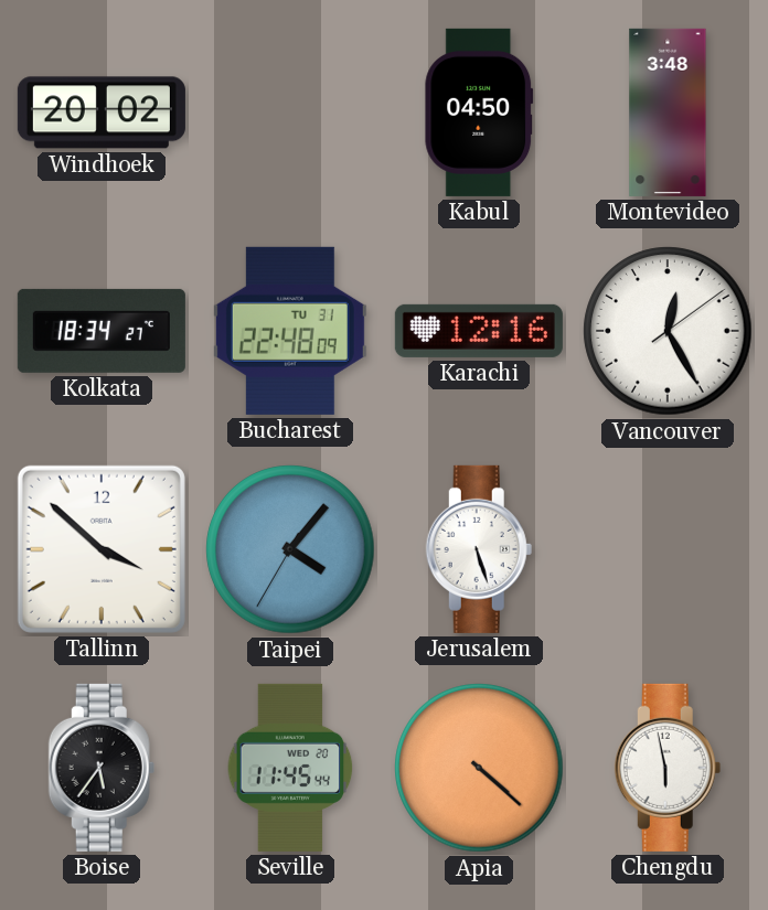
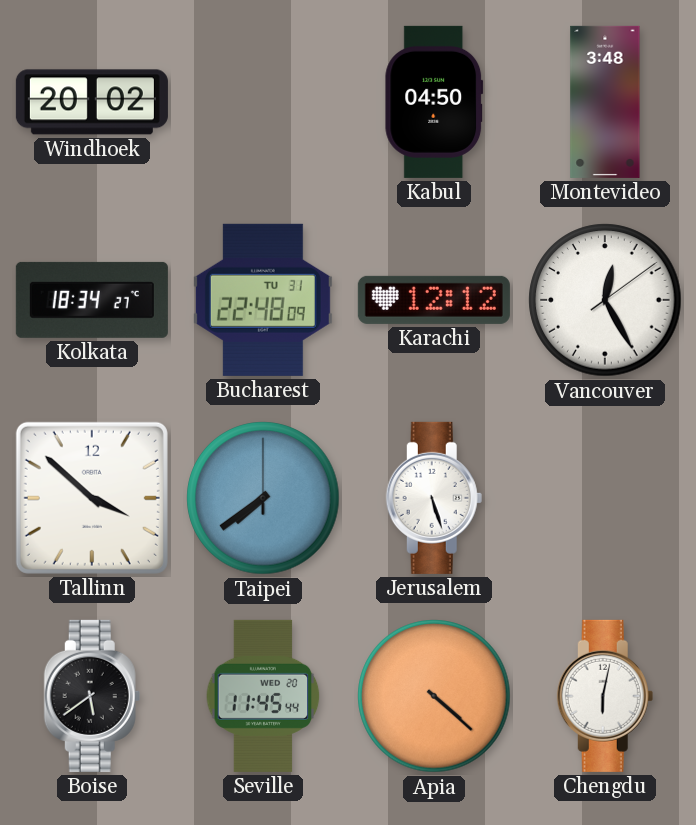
Karachi: 12:16 -> 12:12
Taipei: 4:06 -> 7:39
Boise: 5:36 -> 5:39
Chengdu: 5:58 -> 6:02
